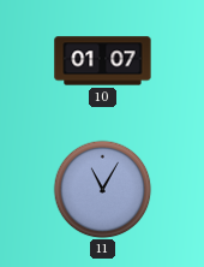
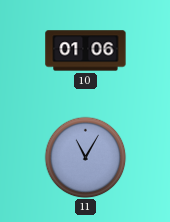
10: 01:07 -> 01:06
